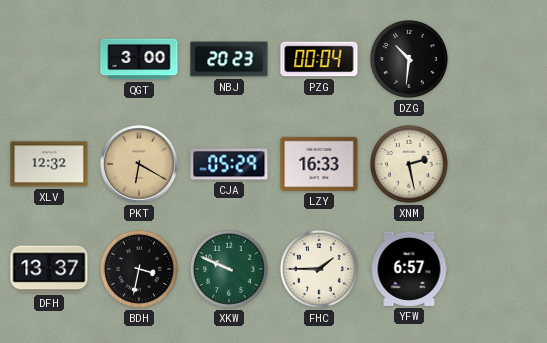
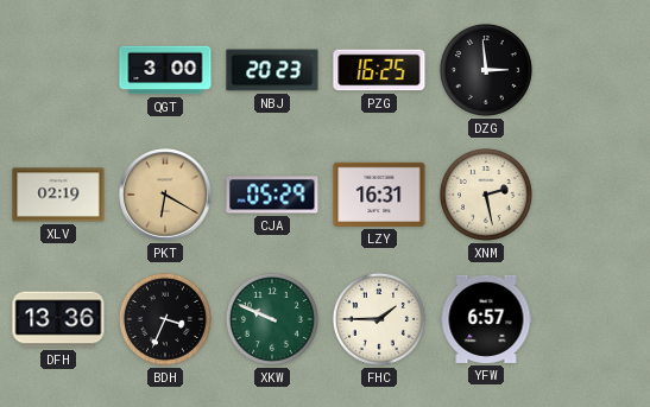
PZG: 00:04 -> 16:25
DZG: 10:31 -> 2:59
XLV: 12:32 -> 02:19
LZY: 16:33 -> 16:31
DFH: 13:37 -> 13:36
BDH: 3:32 -> 3:34
